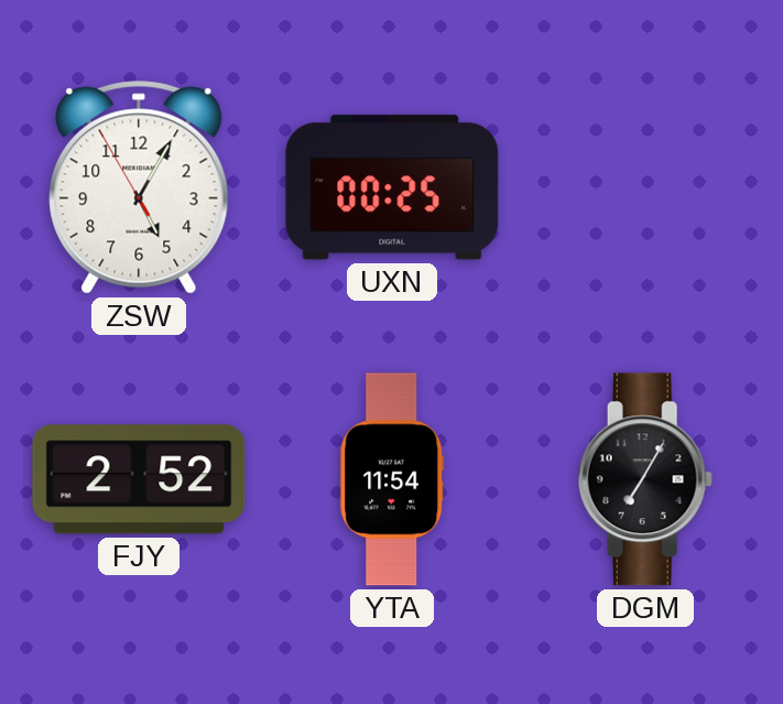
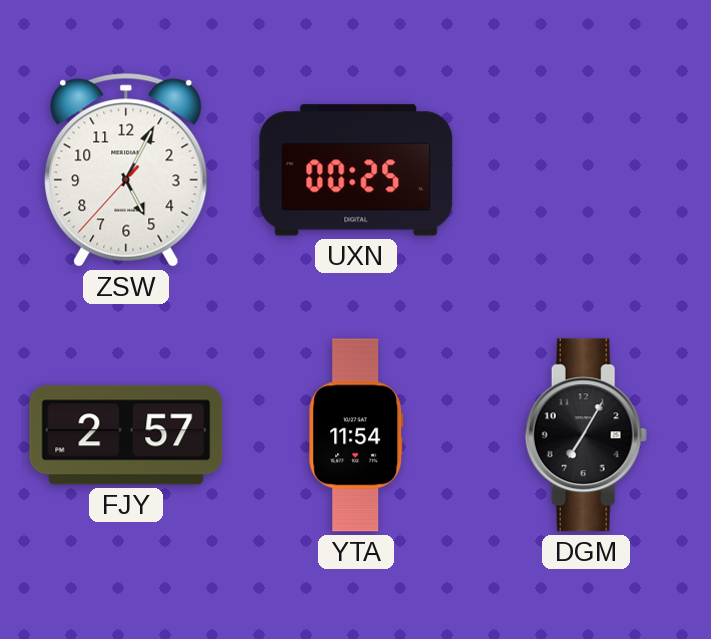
ZSW: 5:04:55 -> 5:04:37
FJY: 2:52 -> 2:57
